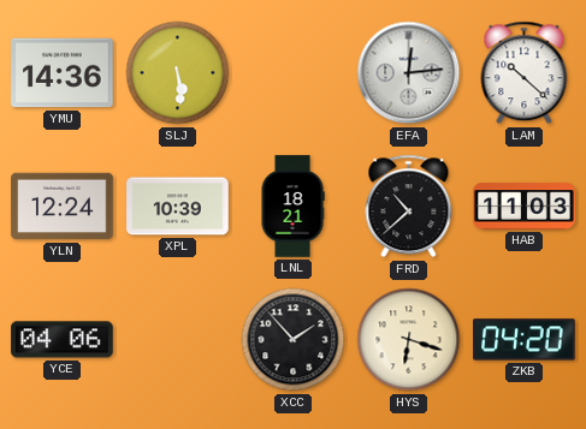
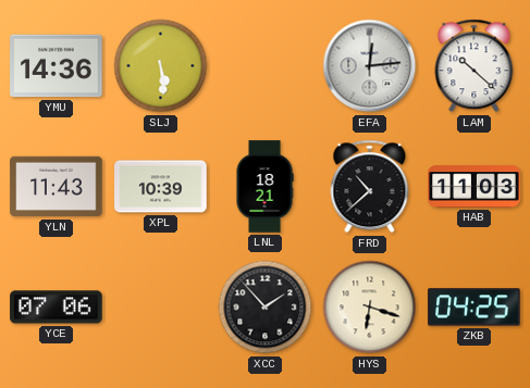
YLN: 12:24 -> 11:43
YCE: 04:06 -> 07:06
ZKB: 04:20 -> 04:25
